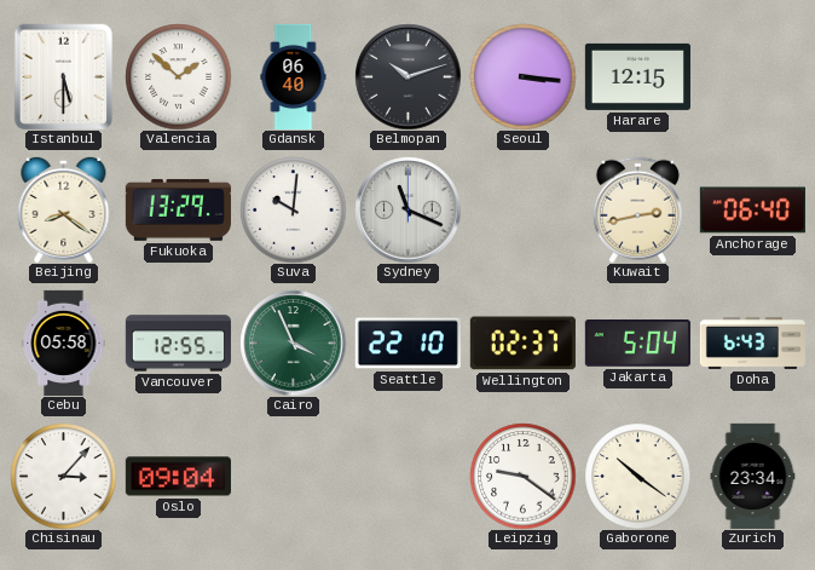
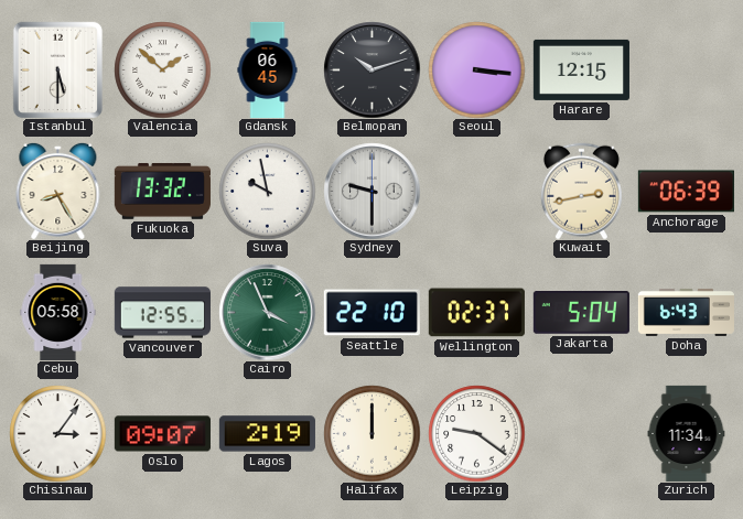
Gdansk: 06:40 -> 06:45
Beijing: 8:21 -> 8:25
Fukuoka: 13:29 -> 13:32
Suva: 10:01 -> 9:58
Sydney: 11:19 -> 9:30
Anchorage: 06:40 -> 06:39
Chisinau: 3:07 -> 3:06
Oslo: 09:04 -> 09:07
Lagos: none -> 2:19
Halifax: none -> 12:00
Gaborone: 10:21 -> none
Zurich: 23:34 -> 11:34
